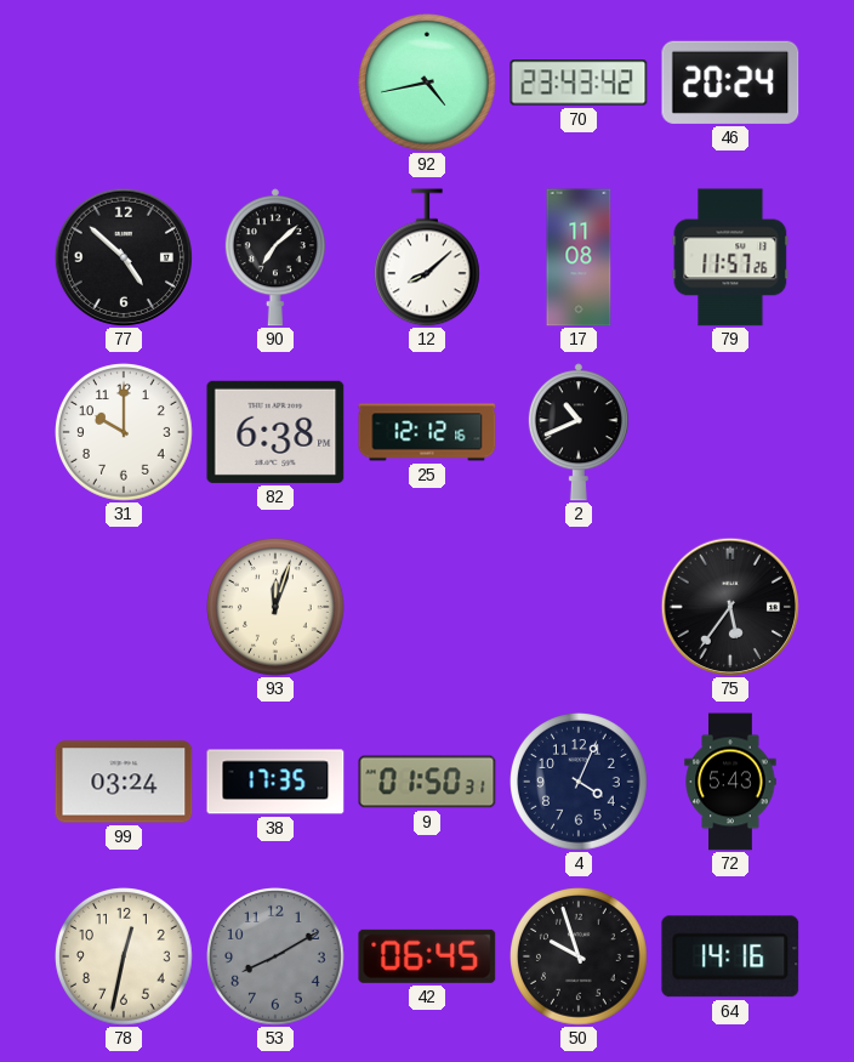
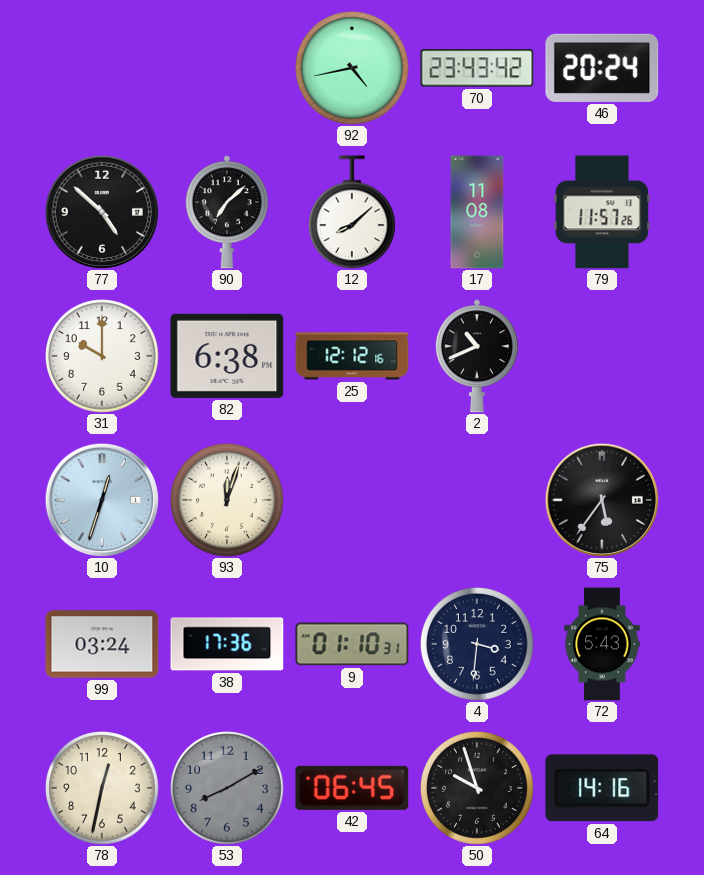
10: none -> 12:33
38: 17:35 -> 17:36
9: 01:50 -> 01:10
4: 4:04 -> 3:31
